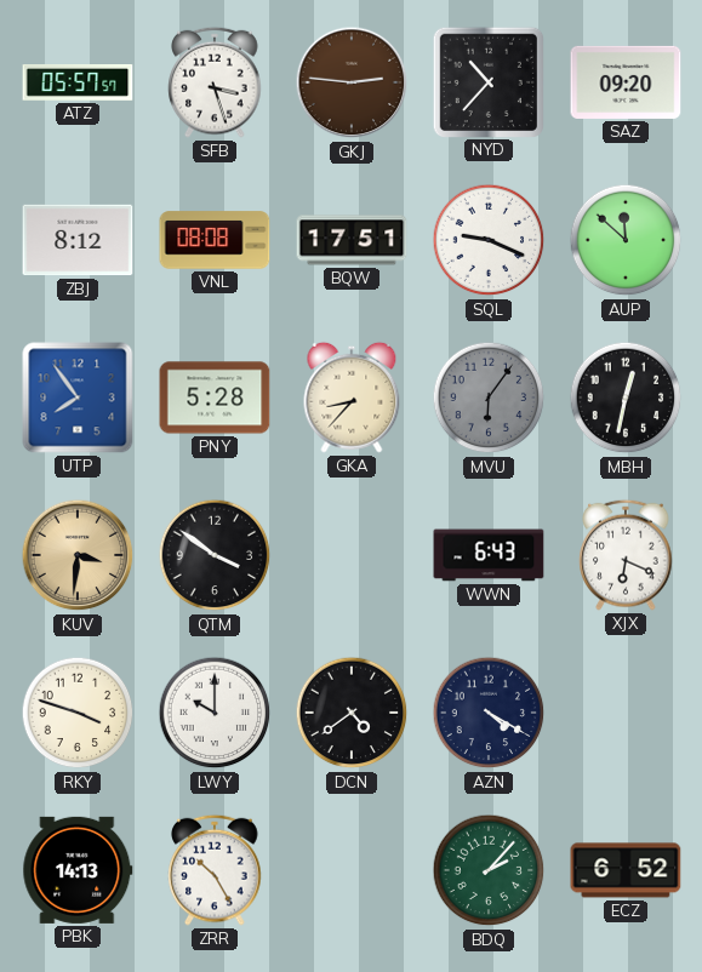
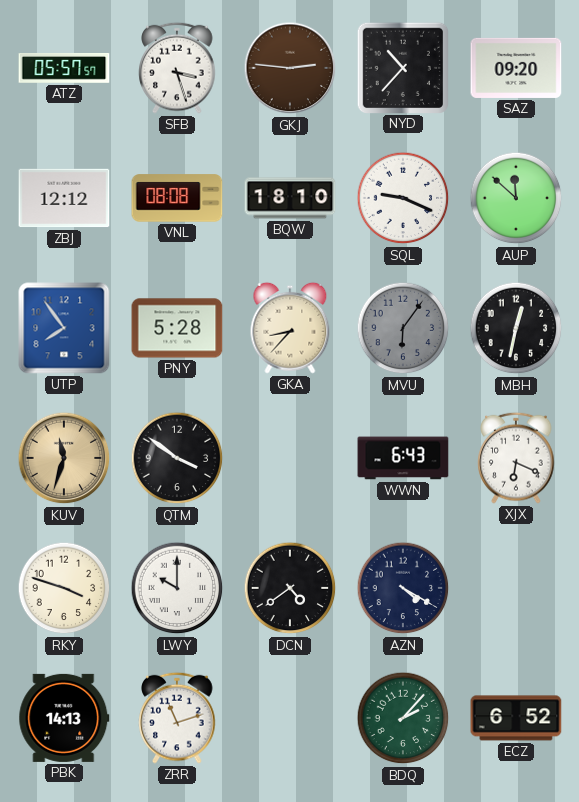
ZBJ: 8:12 -> 12:12
BQW: 17:51 -> 18:10
KUV: 3:31 -> 11:33
ZRR: 10:25 -> 11:12
